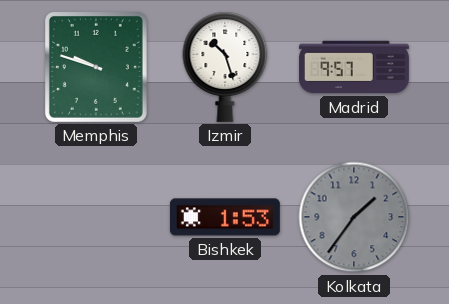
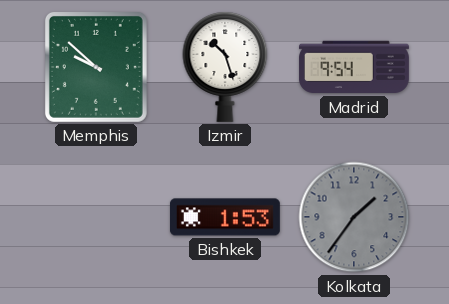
Memphis: 9:48 -> 9:52
Madrid: 9:57 -> 9:54
